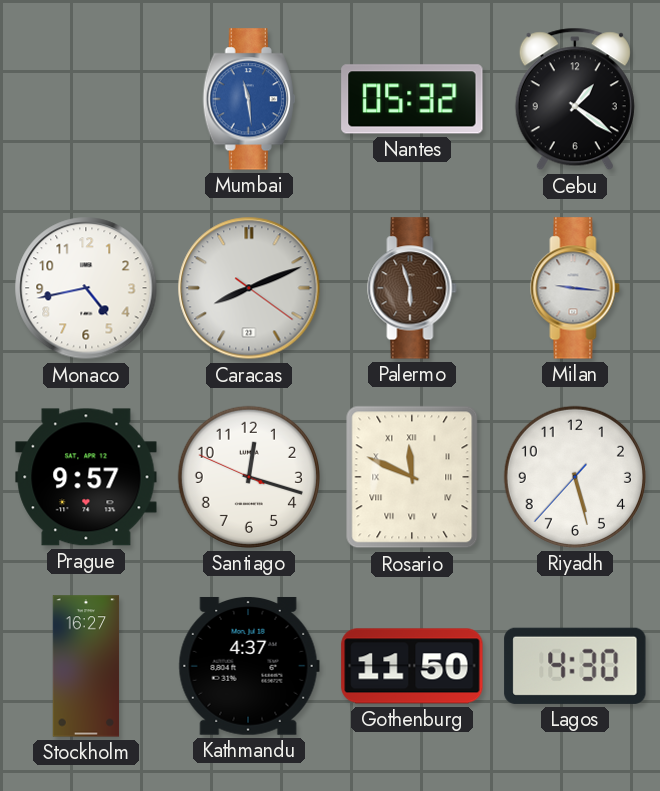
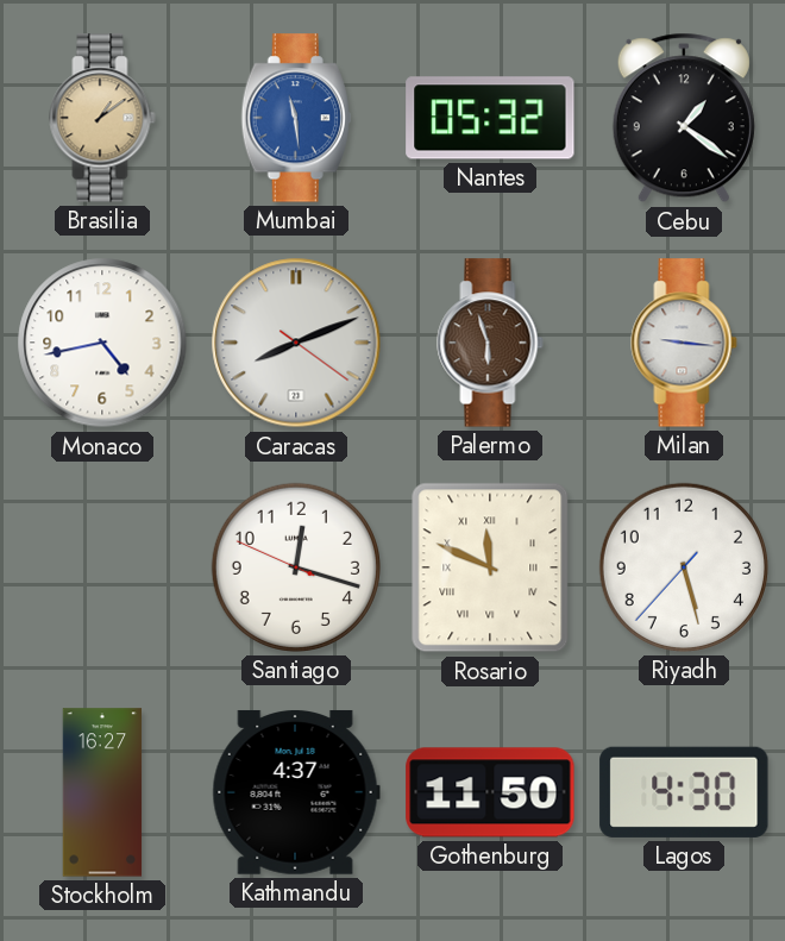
Brasilia: none -> 1:09
Prague: 9:57 -> none
